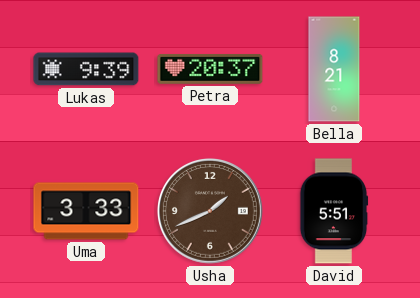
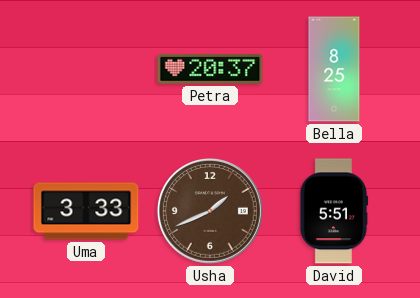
Lukas: 9:39 -> none
Bella: 8:21 -> 8:25
